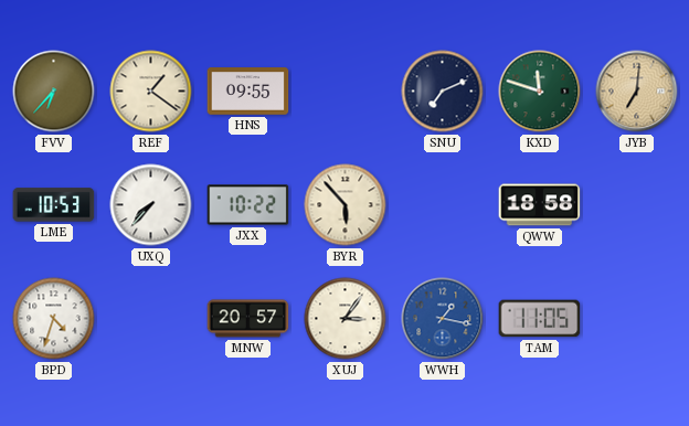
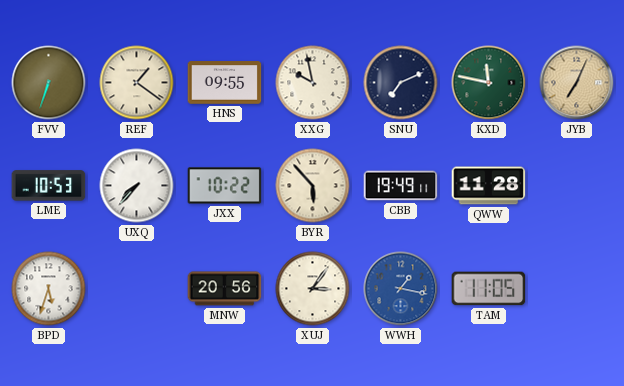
FVV: 6:37 -> 6:33
XXG: none -> 9:58
KXD: 11:48 -> 11:47
JYB: 7:01 -> 7:04
CBB: none -> 19:49
QWW: 18:58 -> 11:28
BPD: 4:33 -> 5:33
MNW: 20:57 -> 20:56
